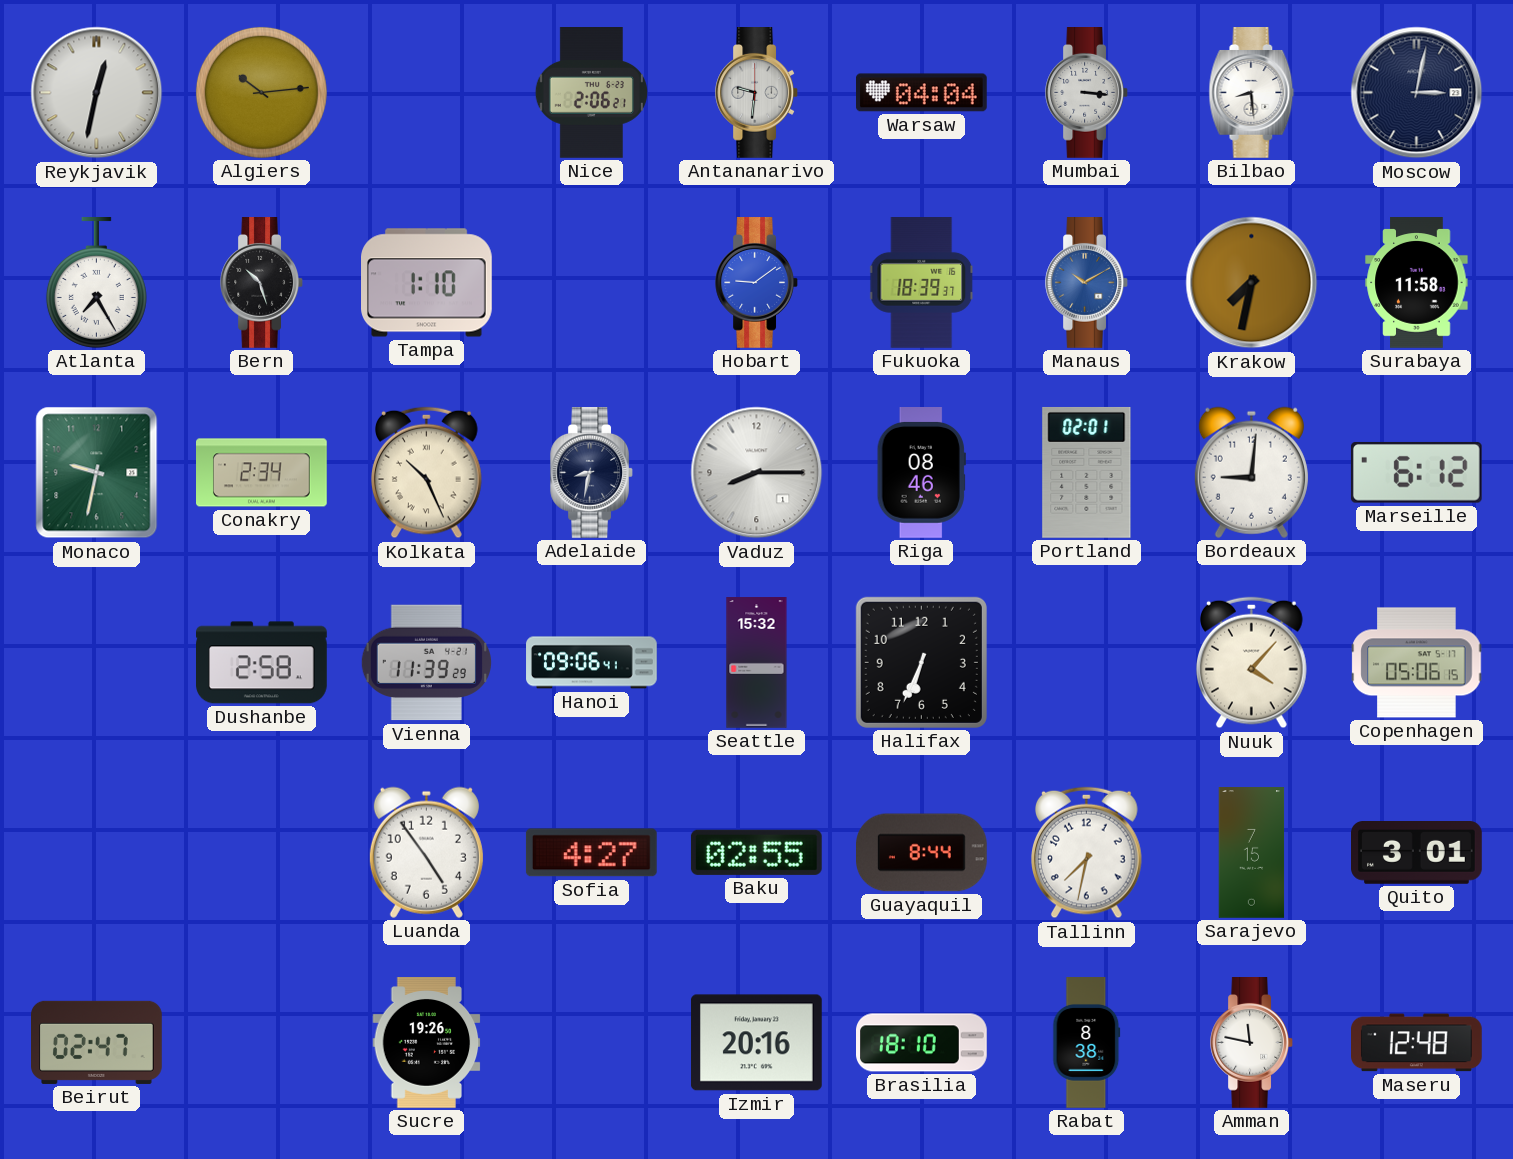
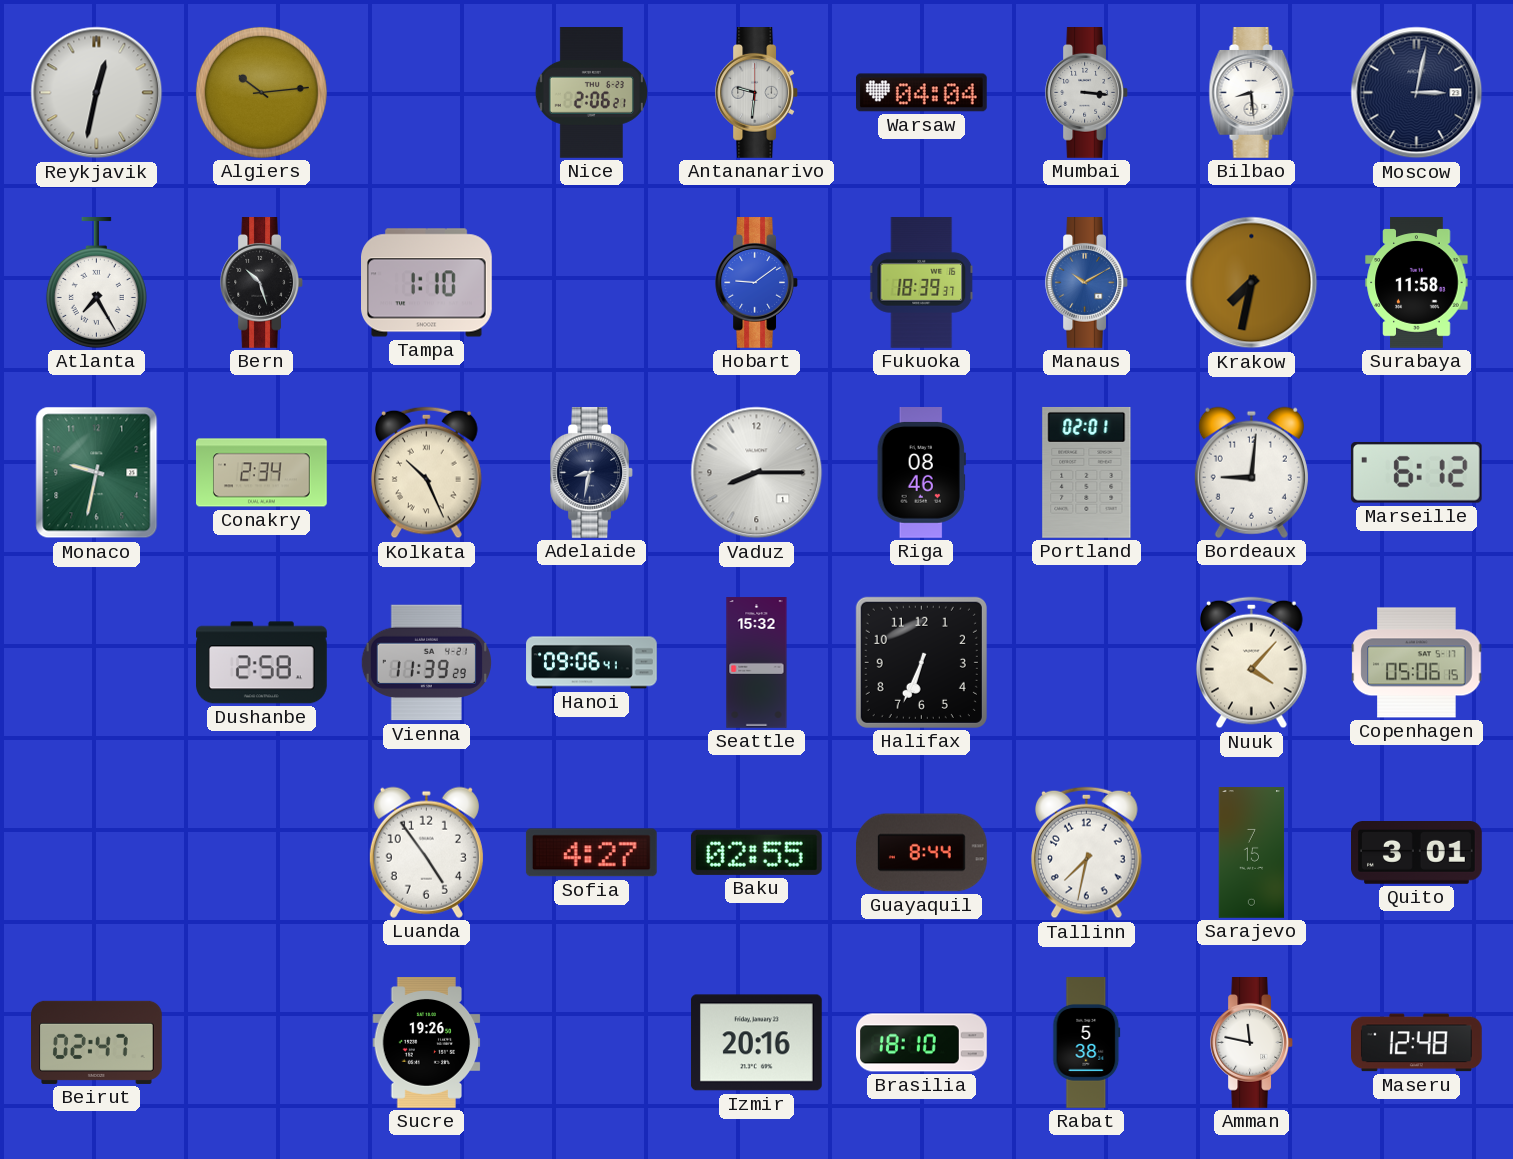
Rabat: 8:38 -> 5:38
